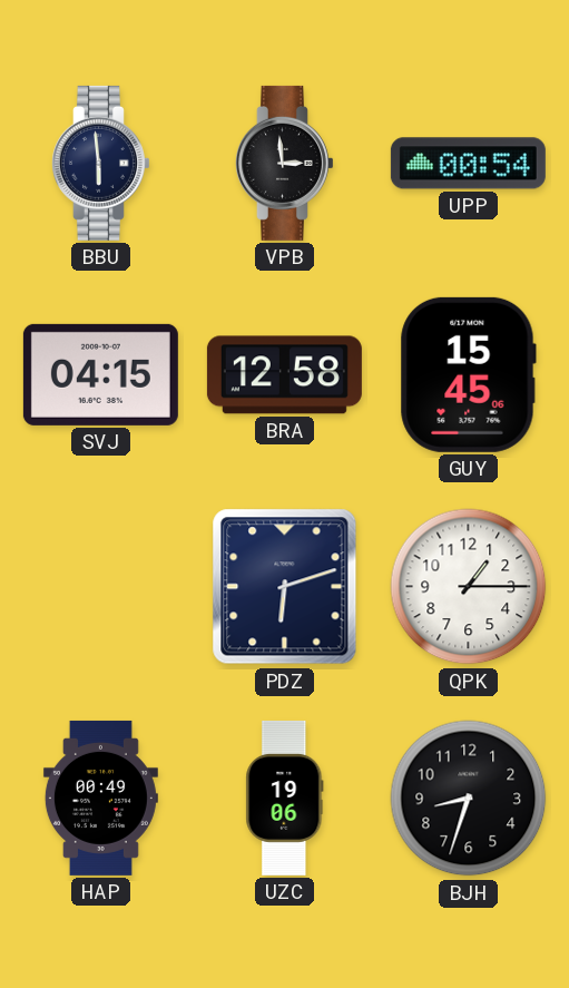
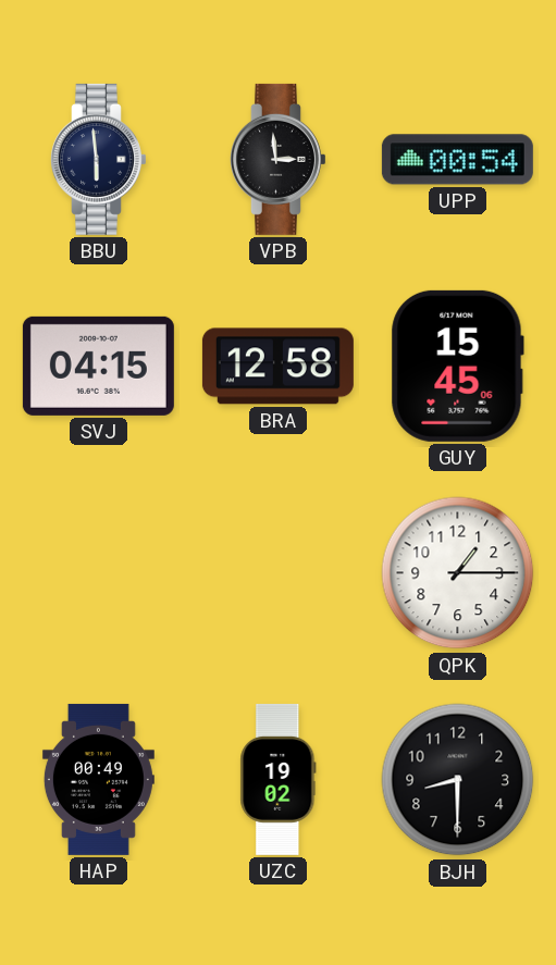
PDZ: 6:12 -> none
UZC: 19:06 -> 19:02
BJH: 8:33 -> 8:30
